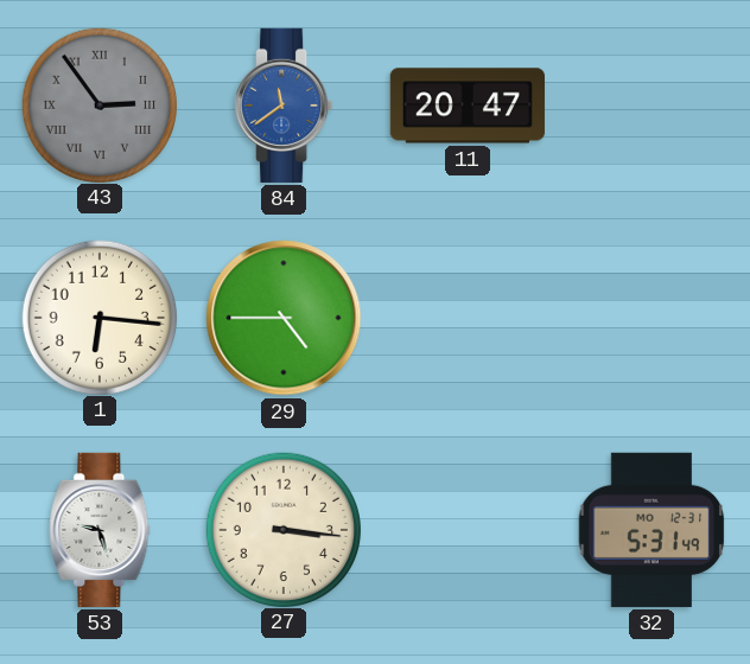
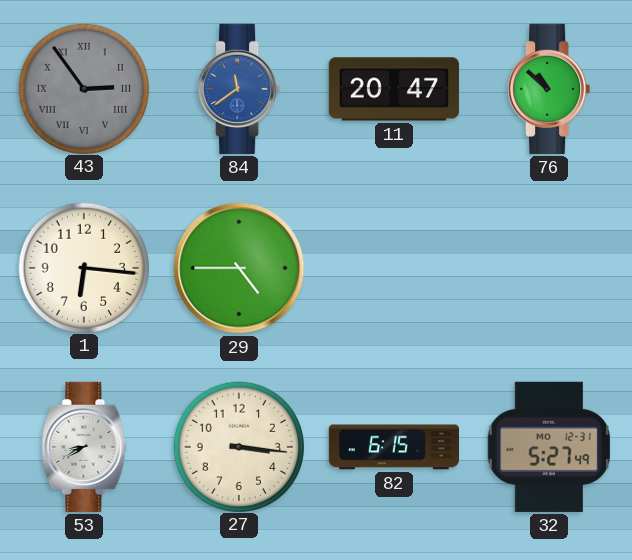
76: none -> 10:52
53: 9:27 -> 8:40
82: none -> 6:15
32: 5:31 -> 5:27
